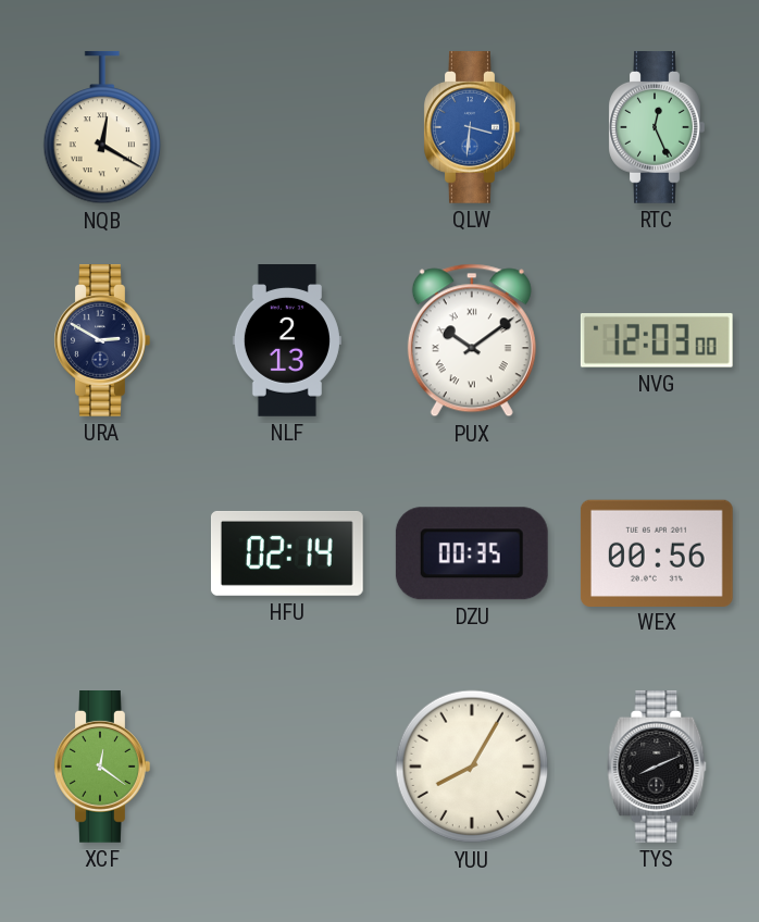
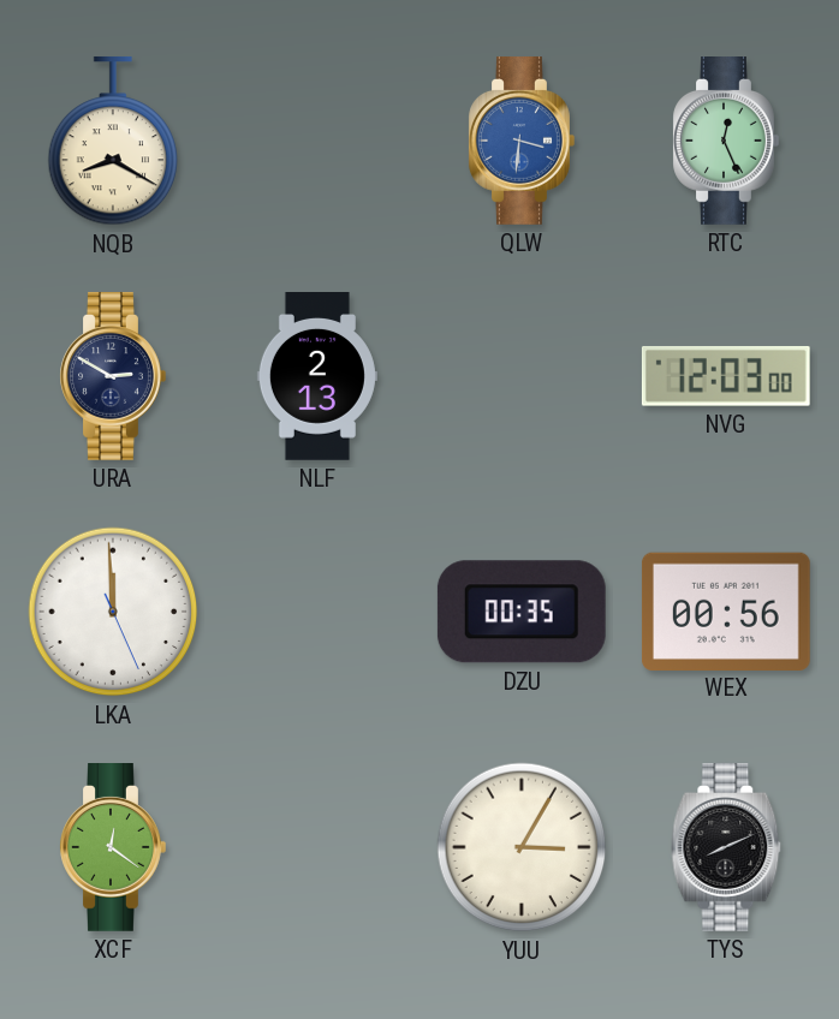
NQB: 12:20 -> 8:20
PUX: 10:09 -> none
LKA: none -> 11:59
HFU: 02:14 -> none
YUU: 8:05 -> 3:05
